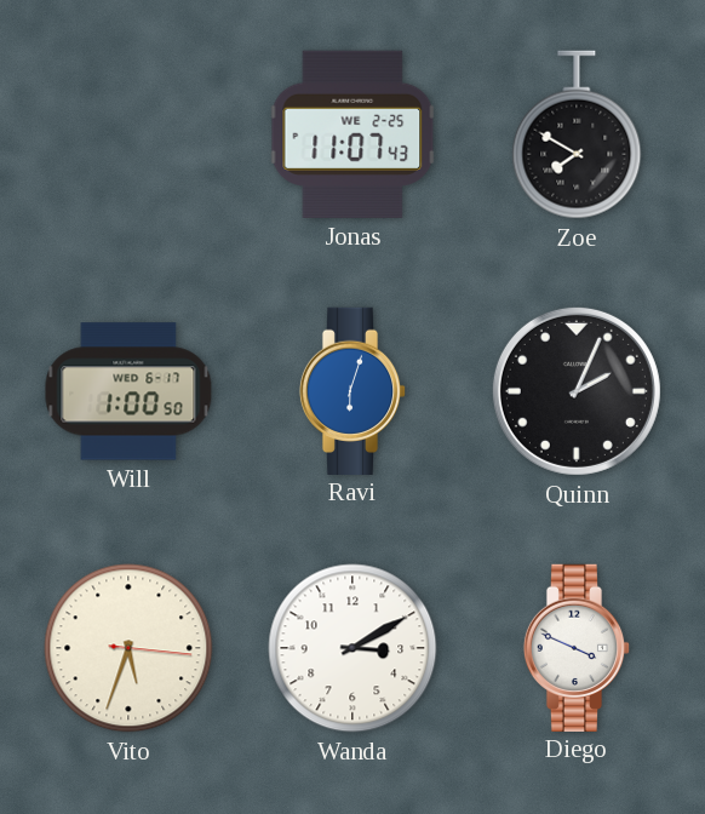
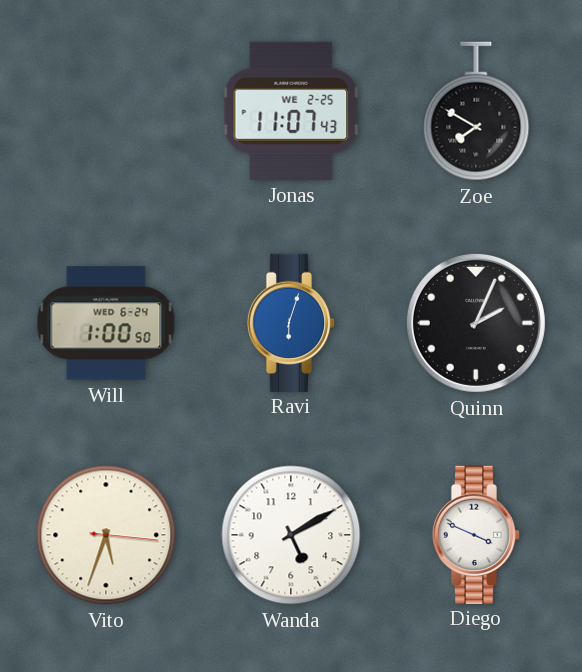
Will date: WED 6-17 -> WED 6-24
Wanda: 3:10 -> 5:10
